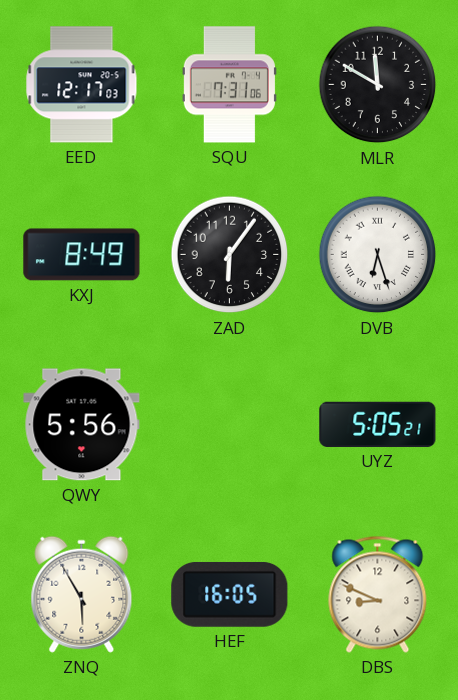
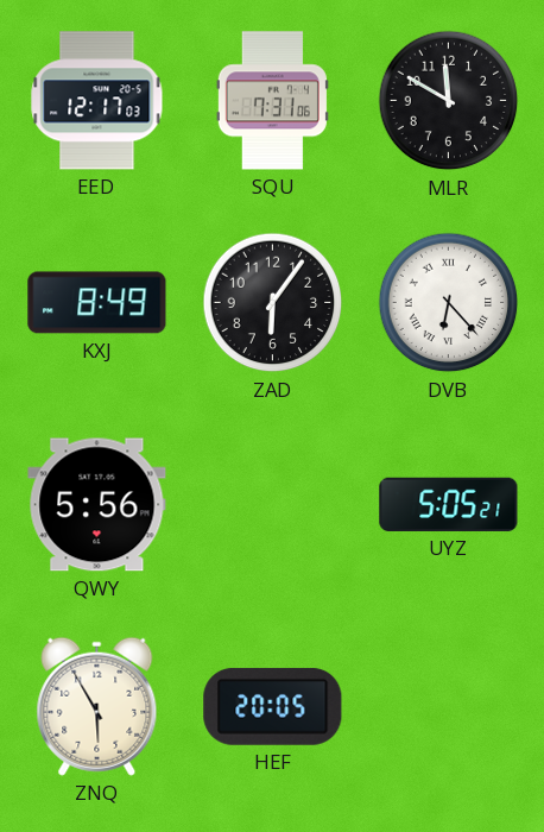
DVB: 6:27 -> 6:23
HEF: 16:05 -> 20:05
DBS: 8:49 -> none
